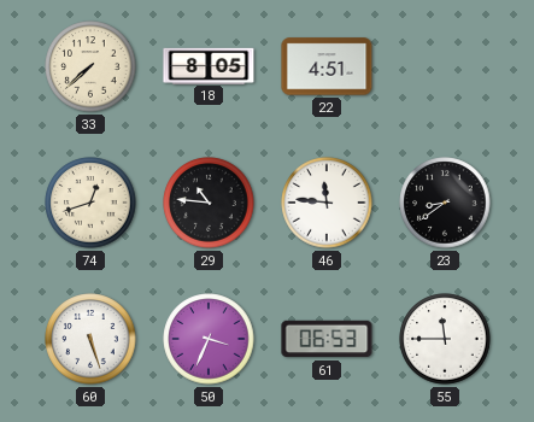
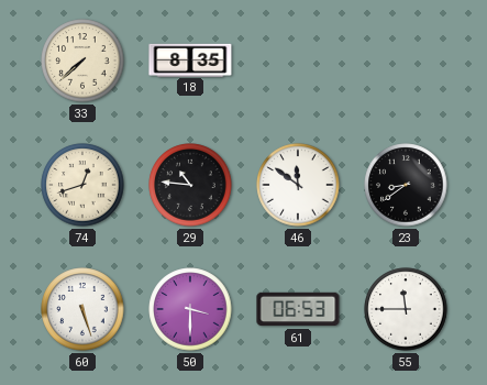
18: 8:05 -> 8:35
22: 4:51 -> none
46: 11:46 -> 11:51
50: 3:34 -> 3:30
